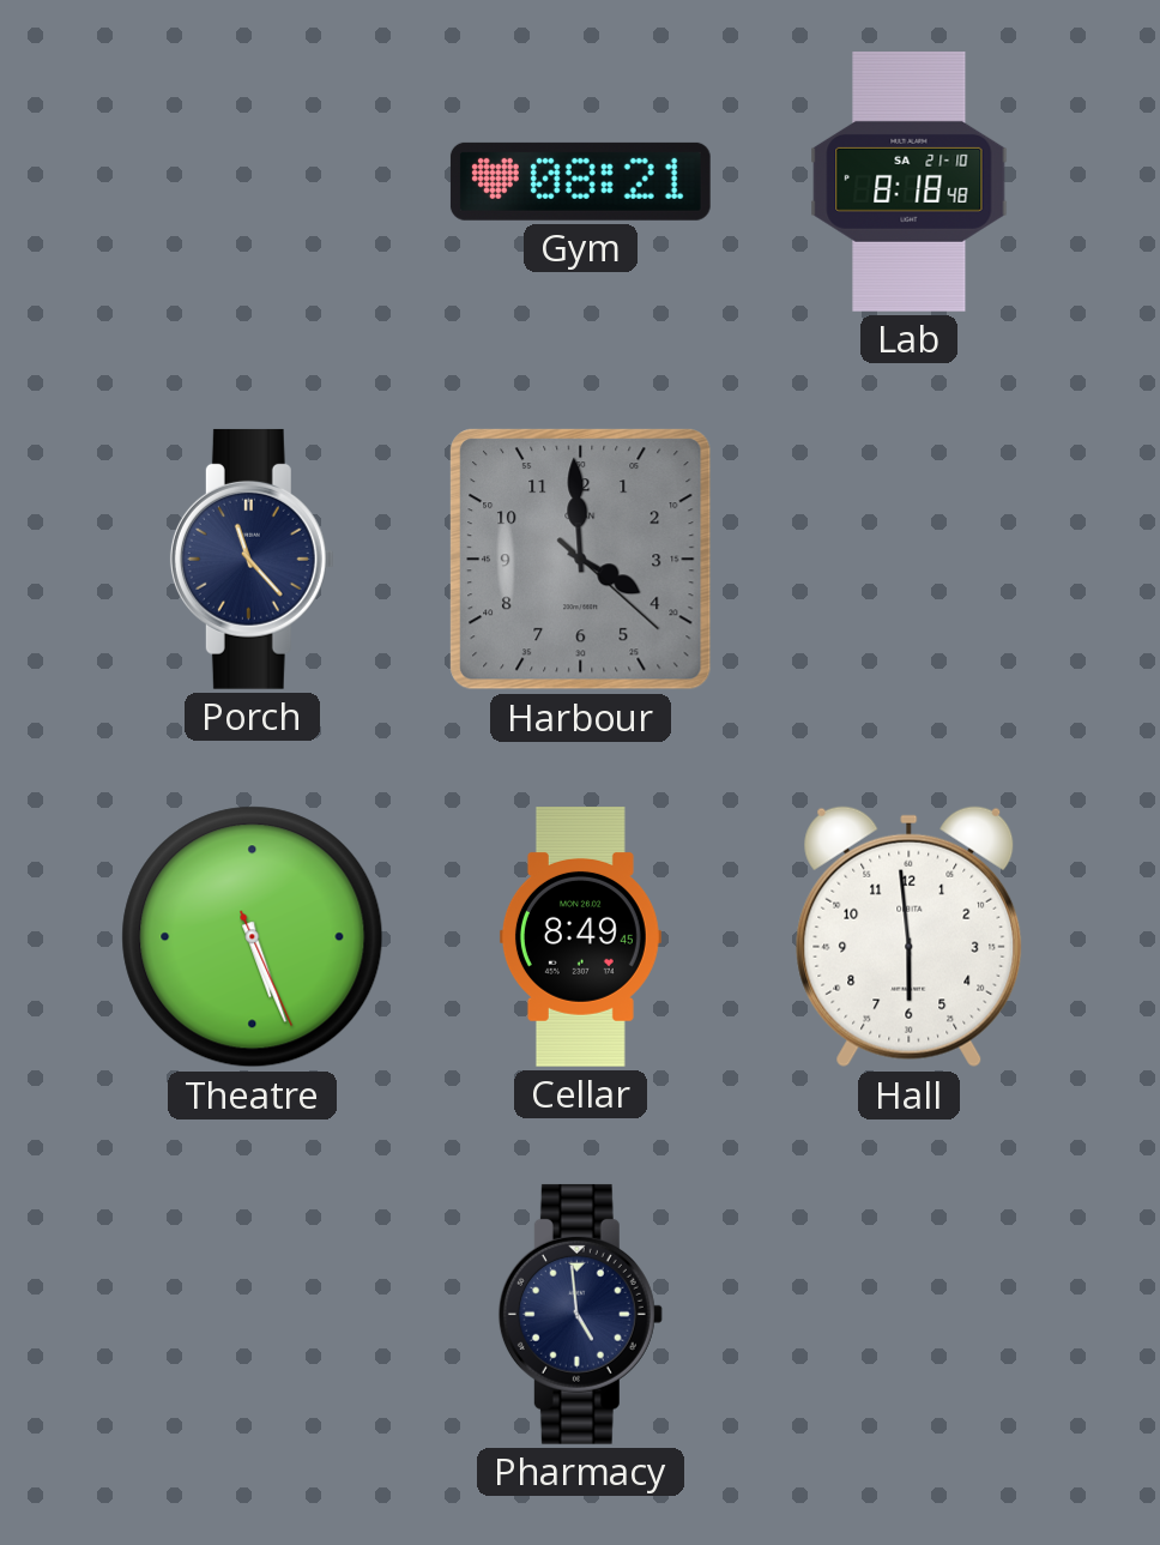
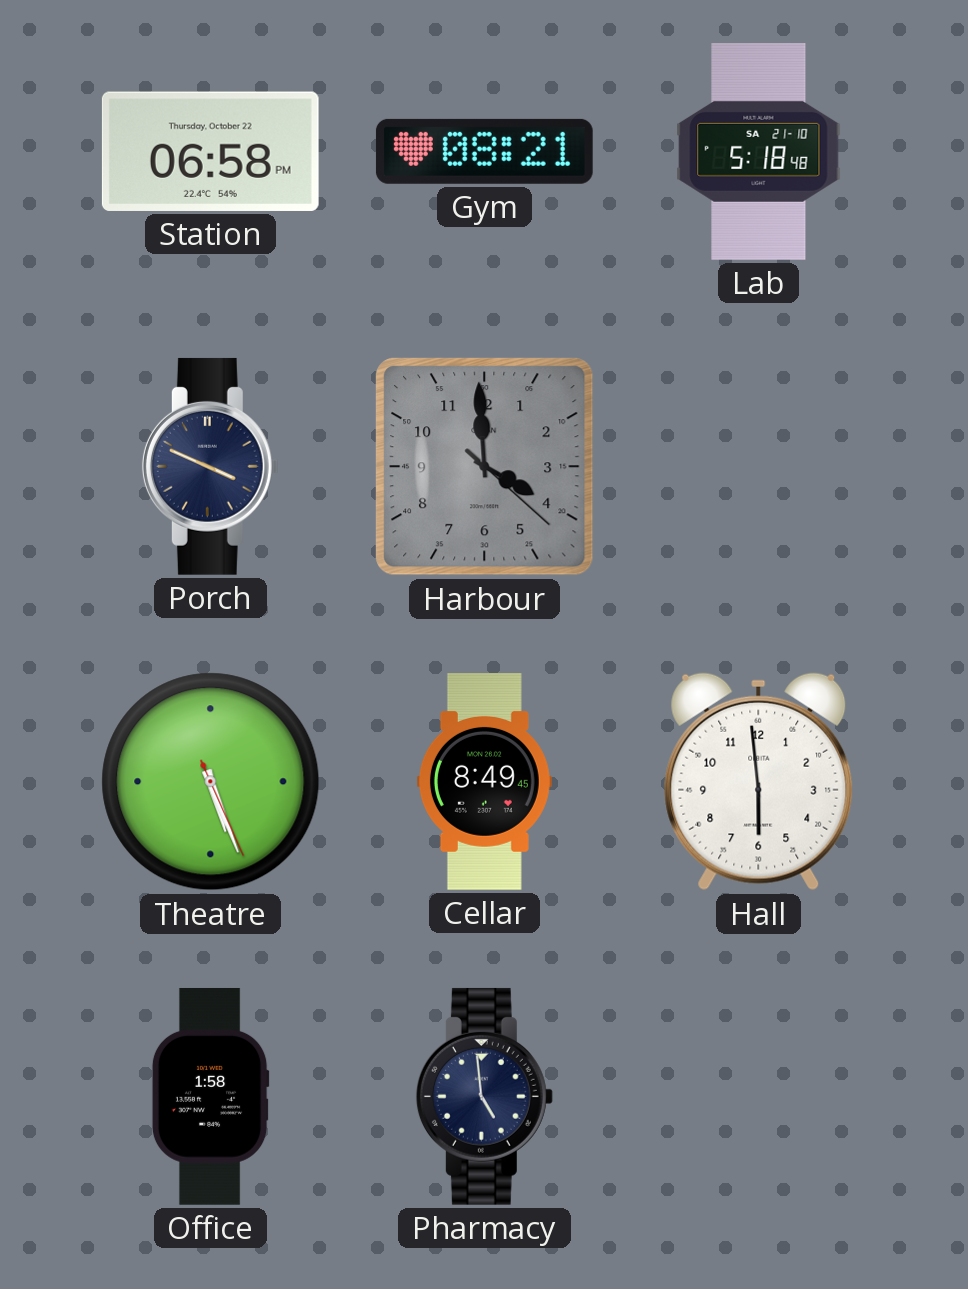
Station: none -> 06:58
Lab: 8:18 -> 5:18
Porch: 11:23 -> 3:49
Office: none -> 1:58
